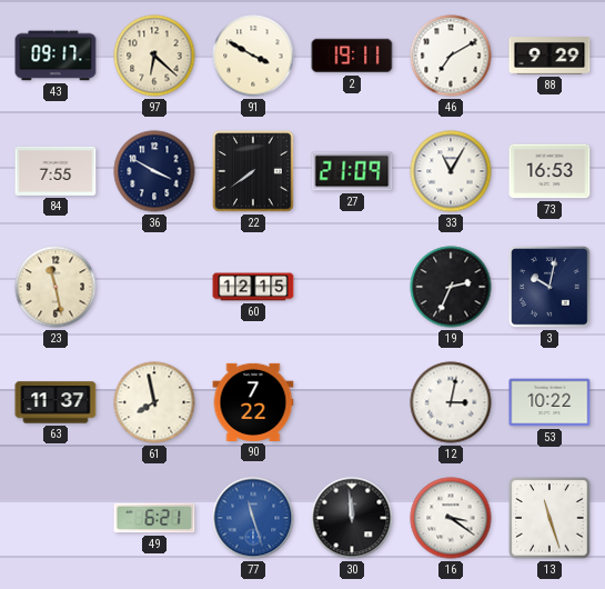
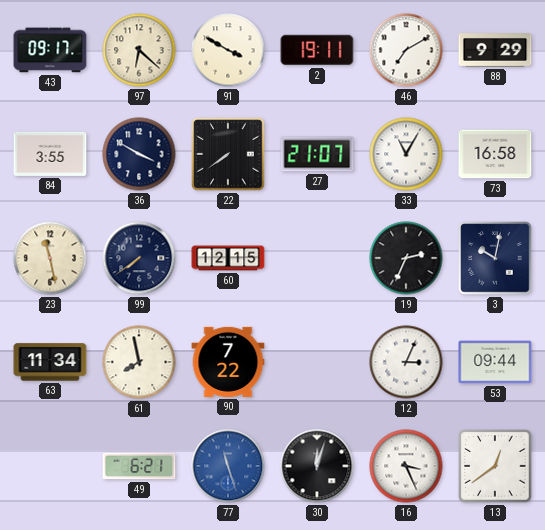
84: 7:55 -> 3:55
27: 21:09 -> 21:07
73: 16:53 -> 16:58
99: none -> 7:39
63: 11:37 -> 11:34
12: 3:02 -> 3:04
53: 10:22 -> 09:44
30: 11:59 -> 12:03
16: 3:21 -> 3:26
13: 11:27 -> 12:39
